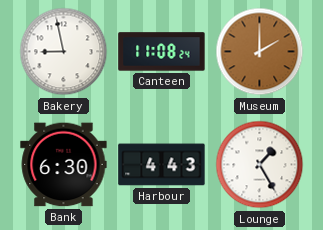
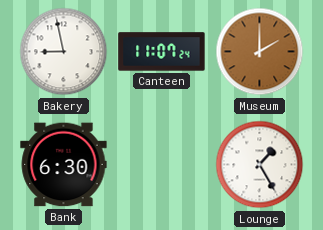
Canteen: 11:08 -> 11:07
Harbour: 4:43 -> none
